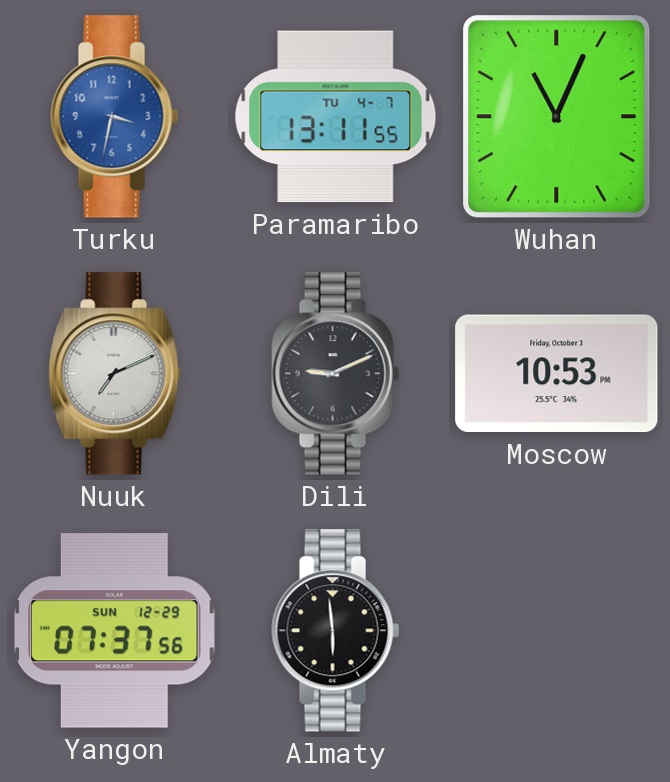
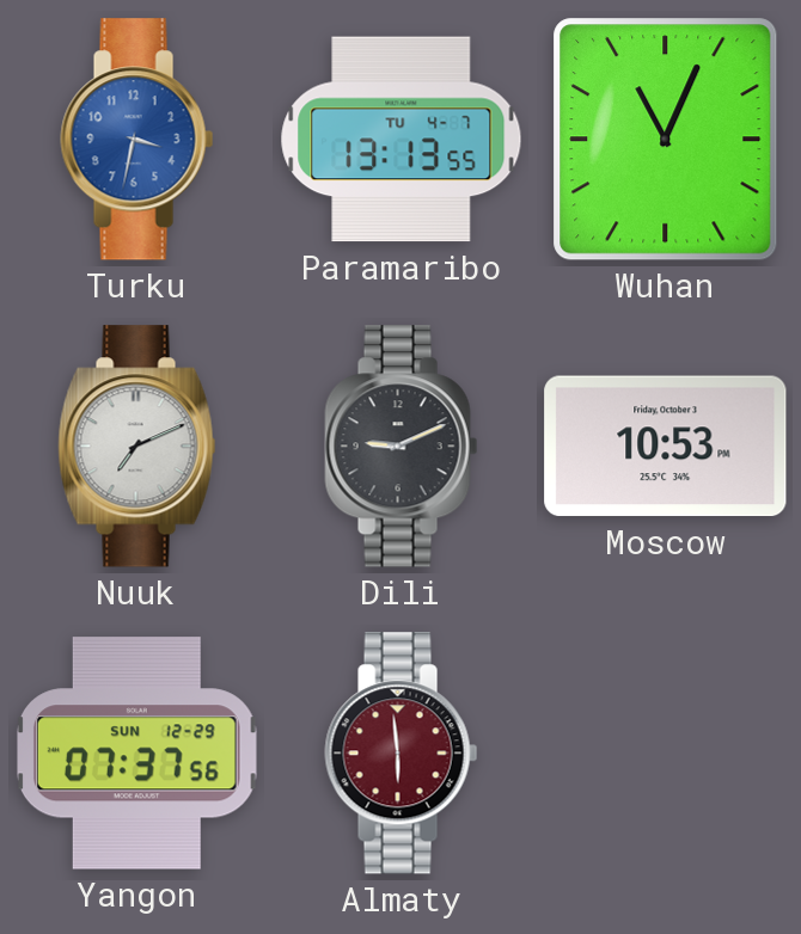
Paramaribo: 13:11 -> 13:13
Almaty dial: black -> burgundy
